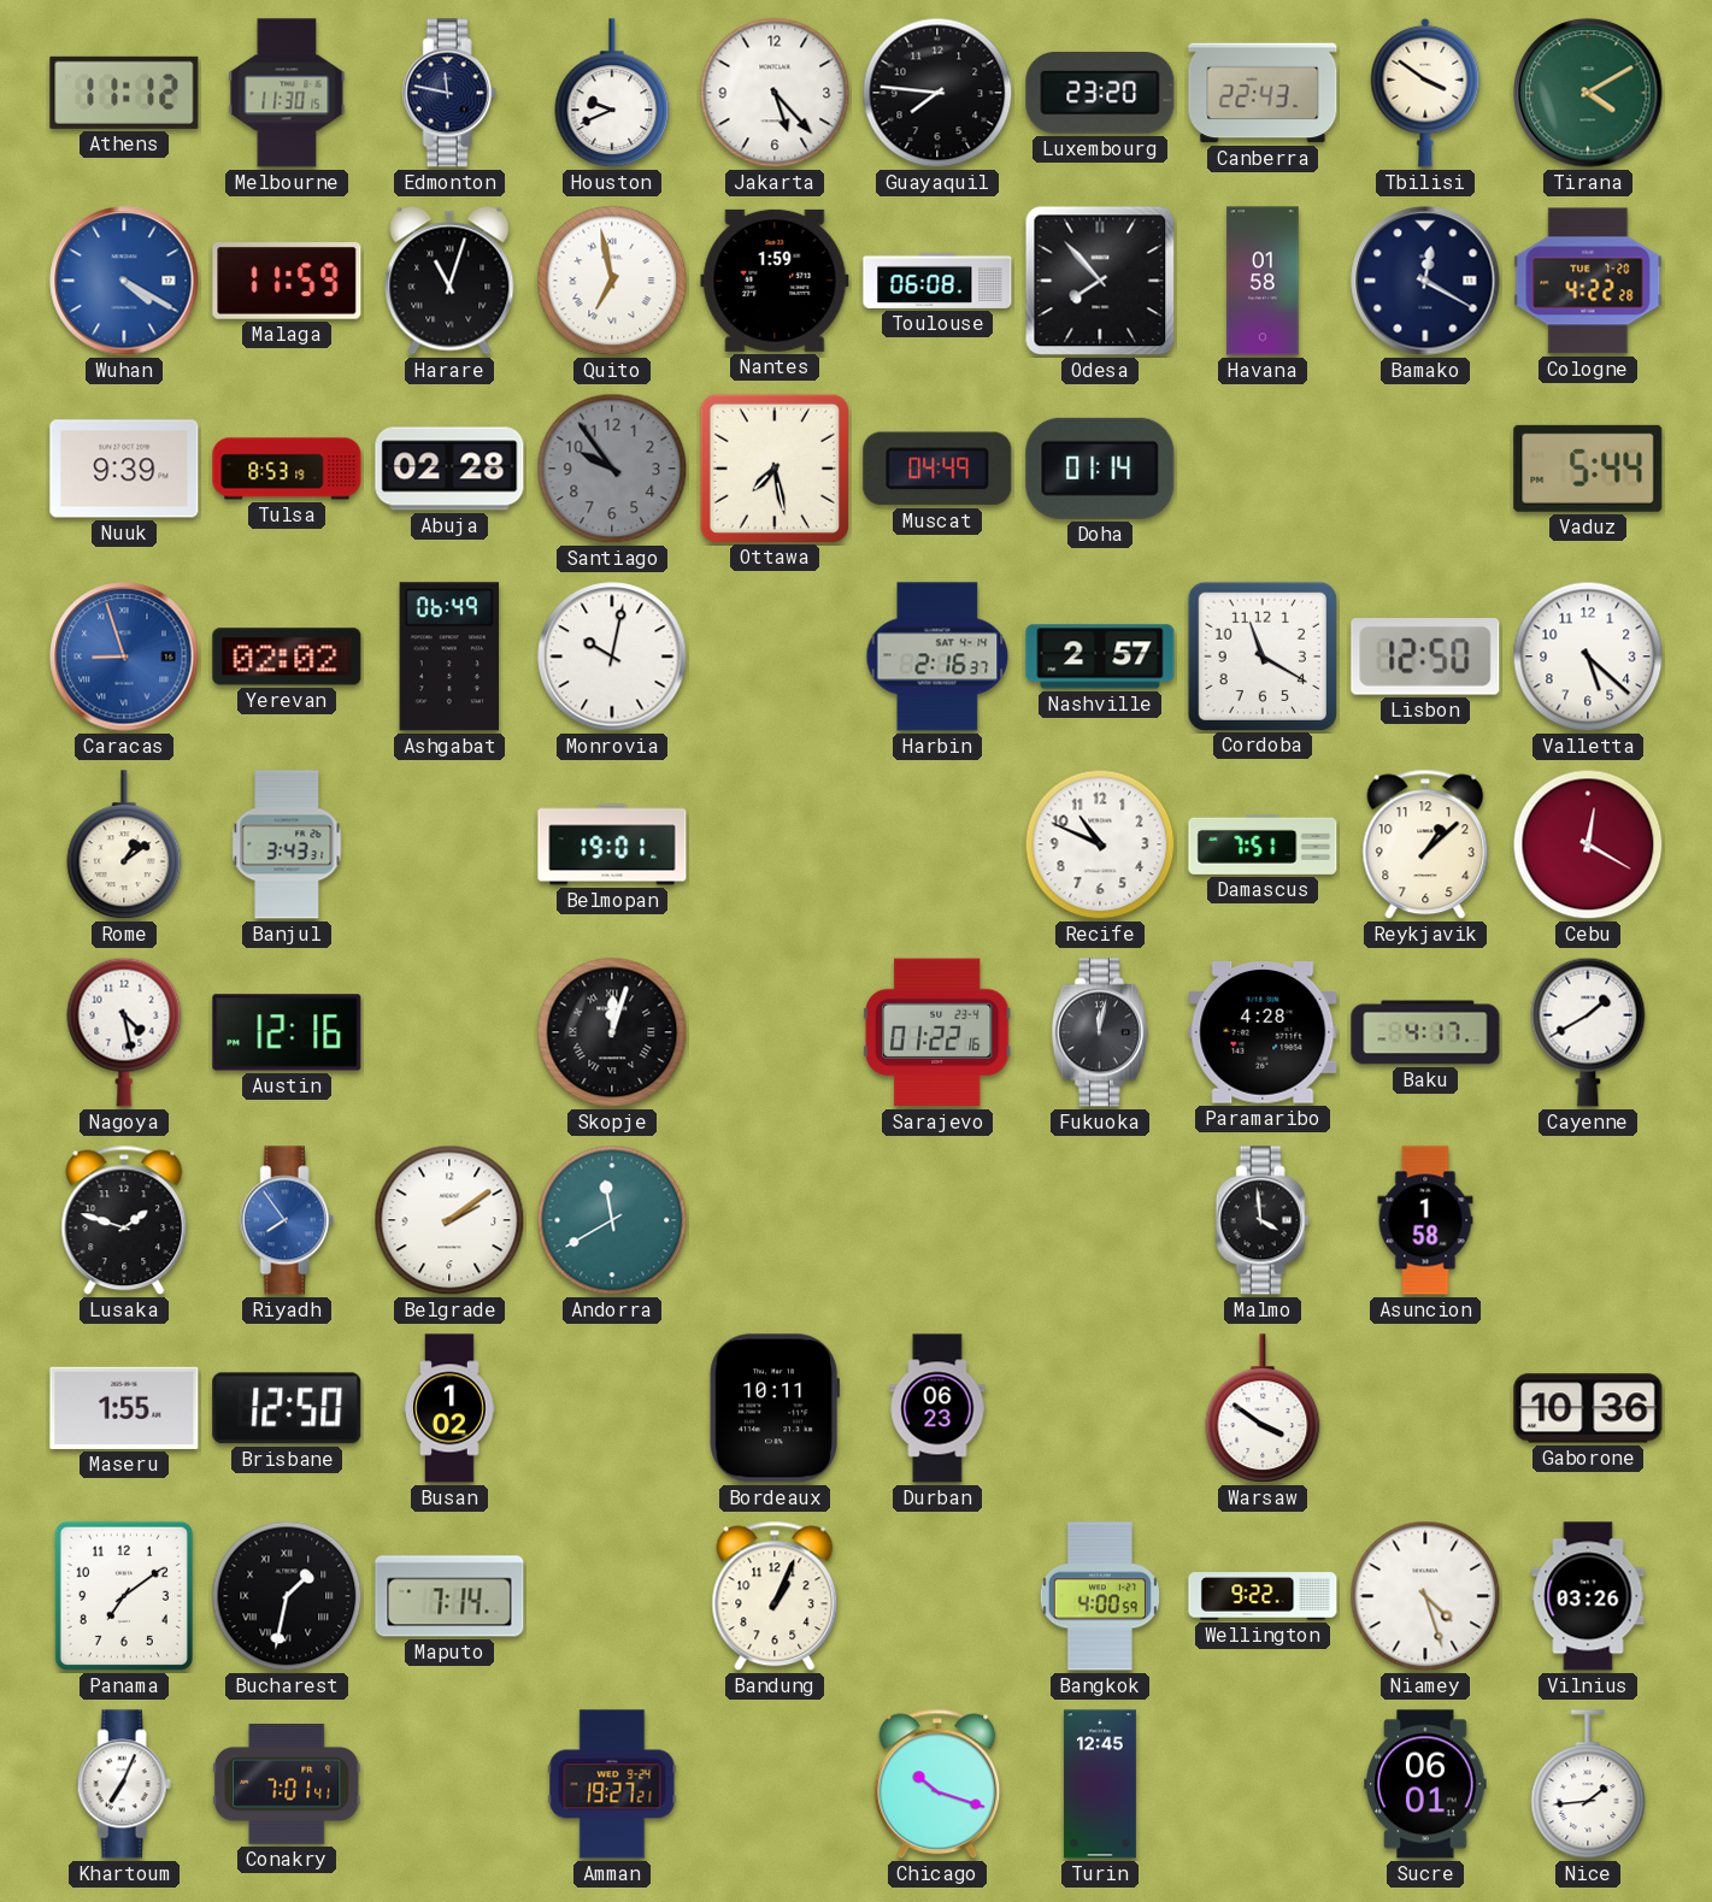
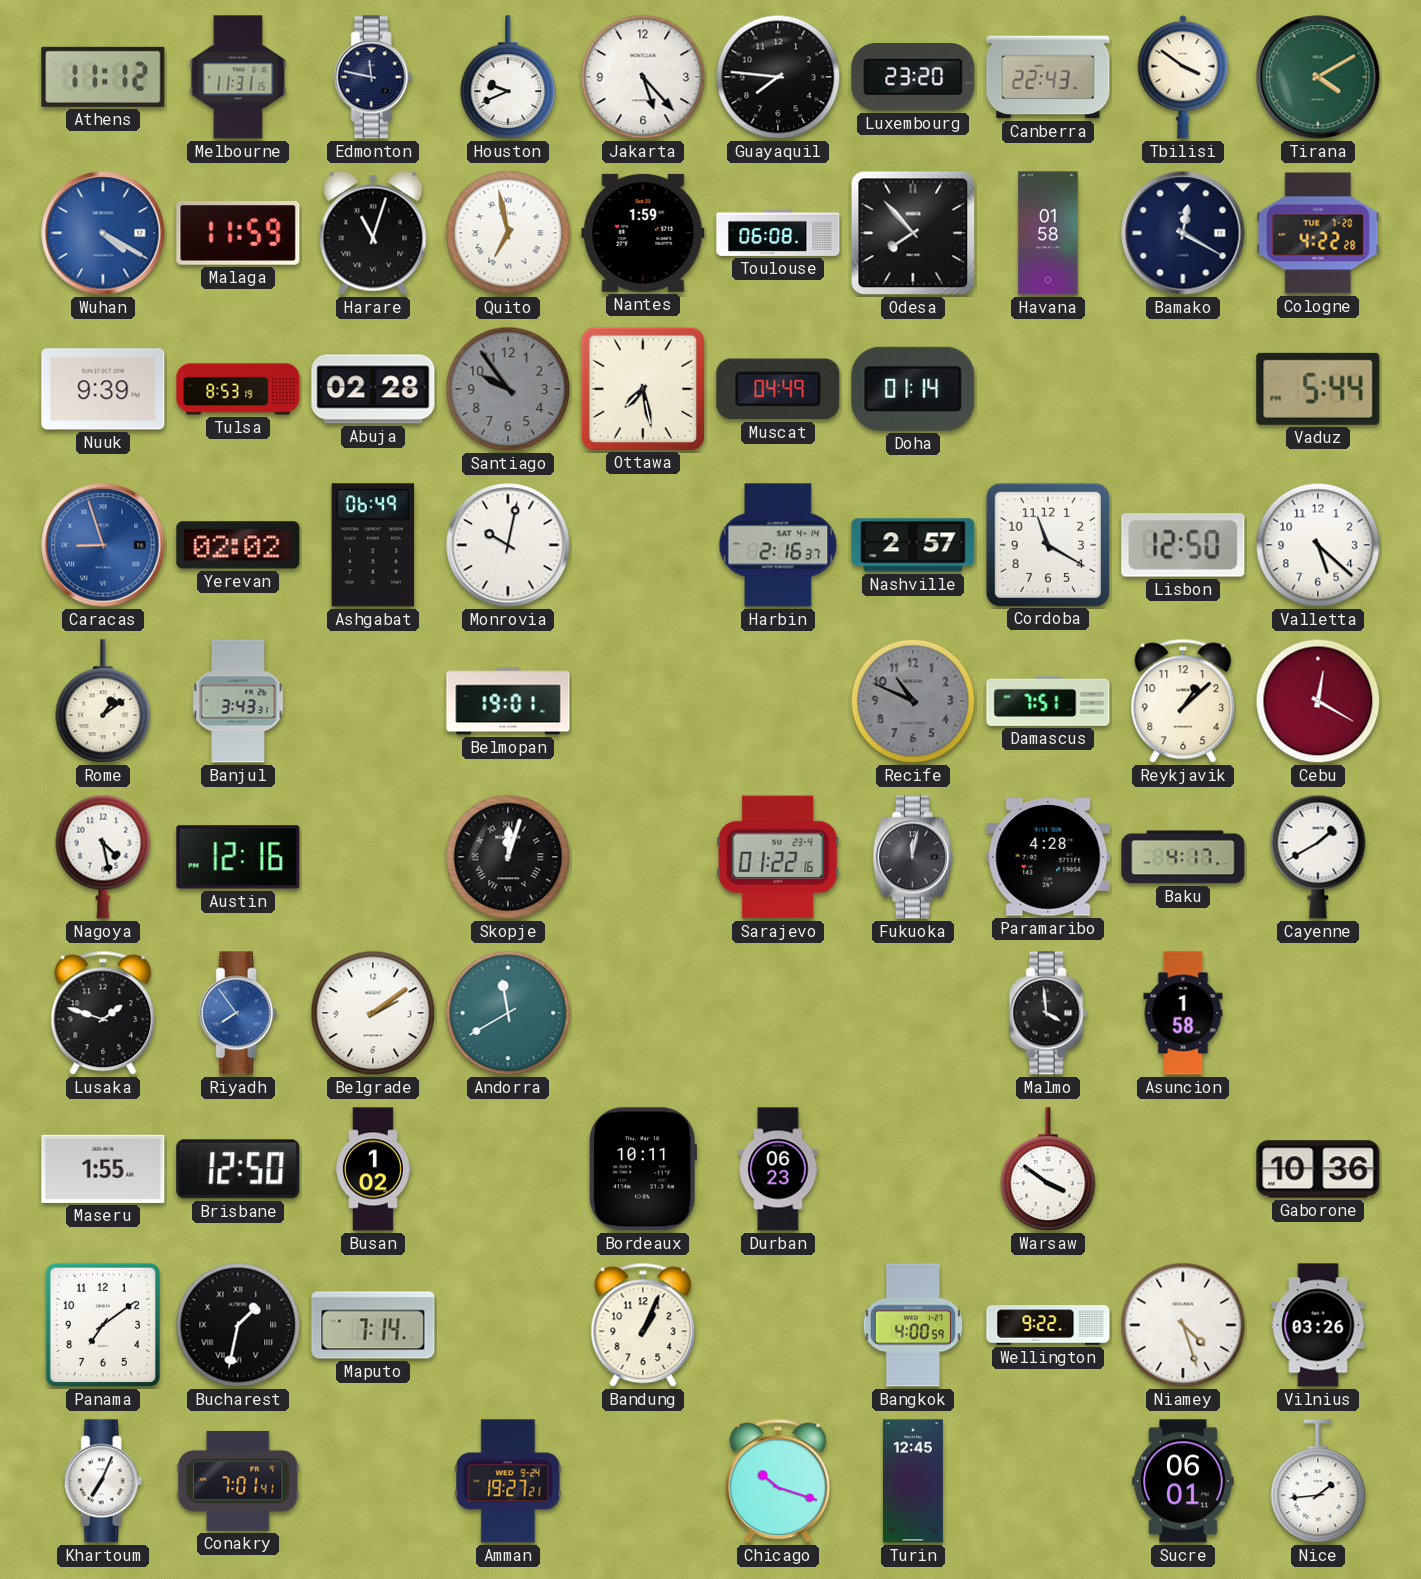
Melbourne: 11:30 -> 11:31
Recife dial: white -> grey
